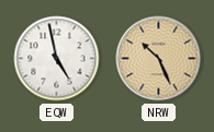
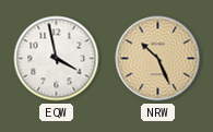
EQW: 4:58 -> 3:58
